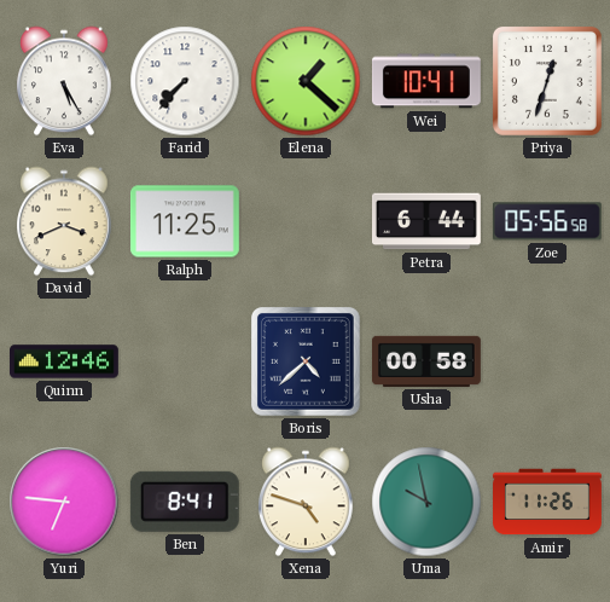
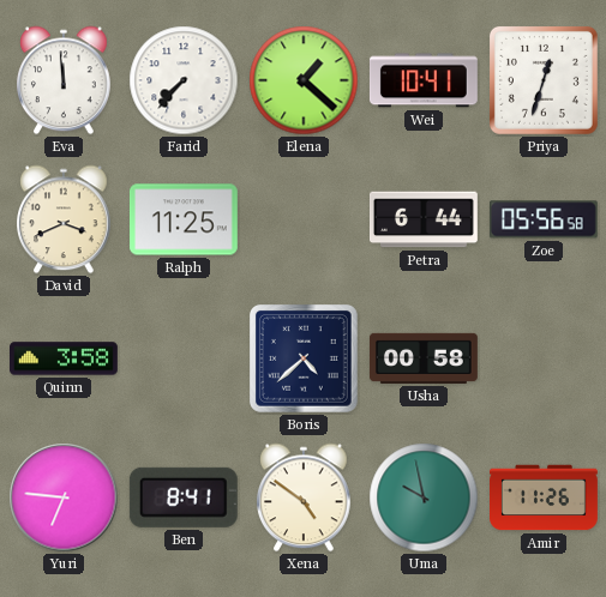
Eva: 5:25 -> 11:59
Quinn: 12:46 -> 3:58
Xena: 4:48 -> 4:51
